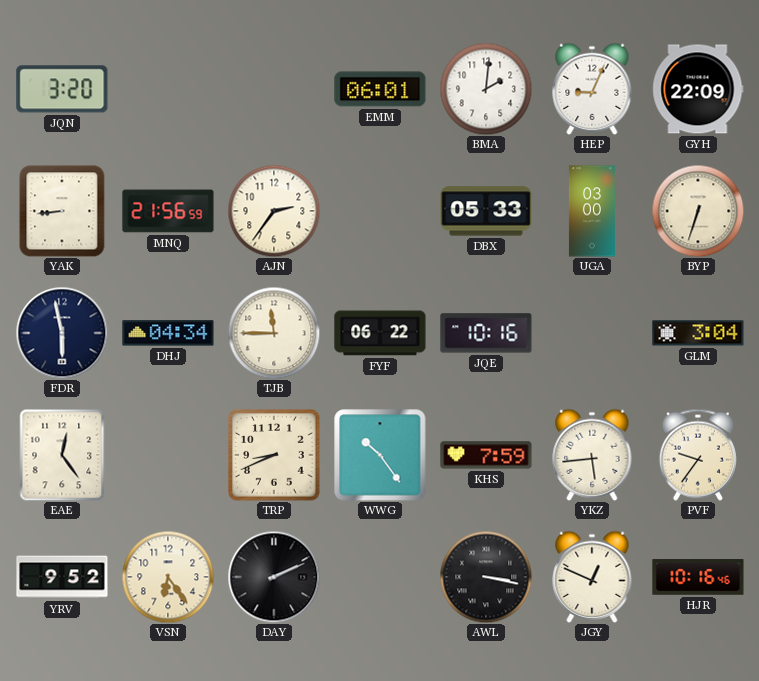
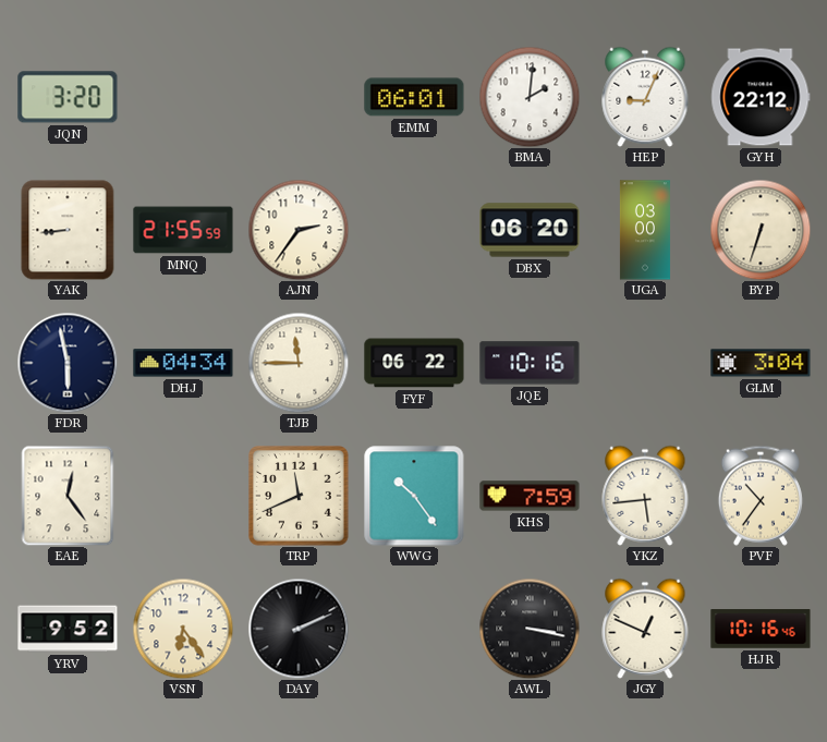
GYH: 22:09 -> 22:12
MNQ: 21:56 -> 21:55
DBX: 05:33 -> 06:20
TRP: 8:41 -> 11:41
PVF: 9:36 -> 10:36
